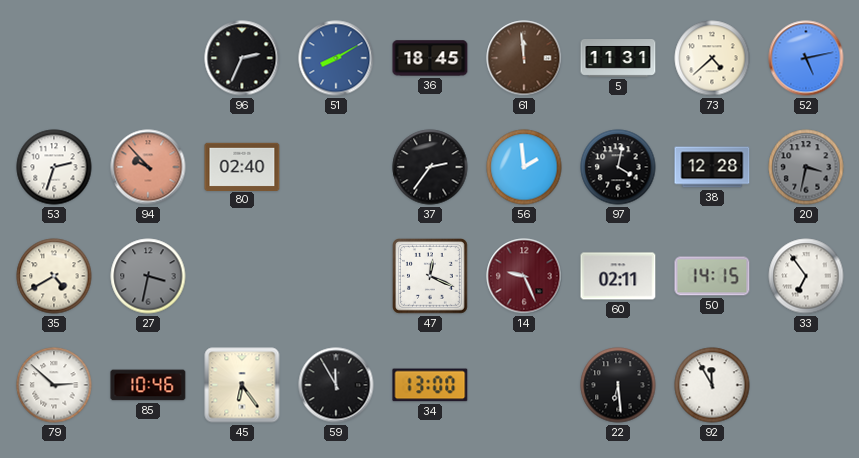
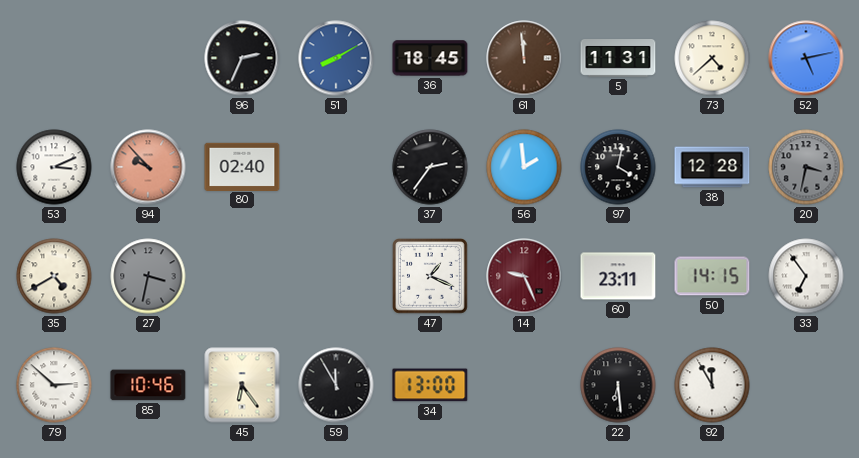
53: 2:33 -> 3:11
47: 12:19 -> 1:19
60: 02:11 -> 23:11
